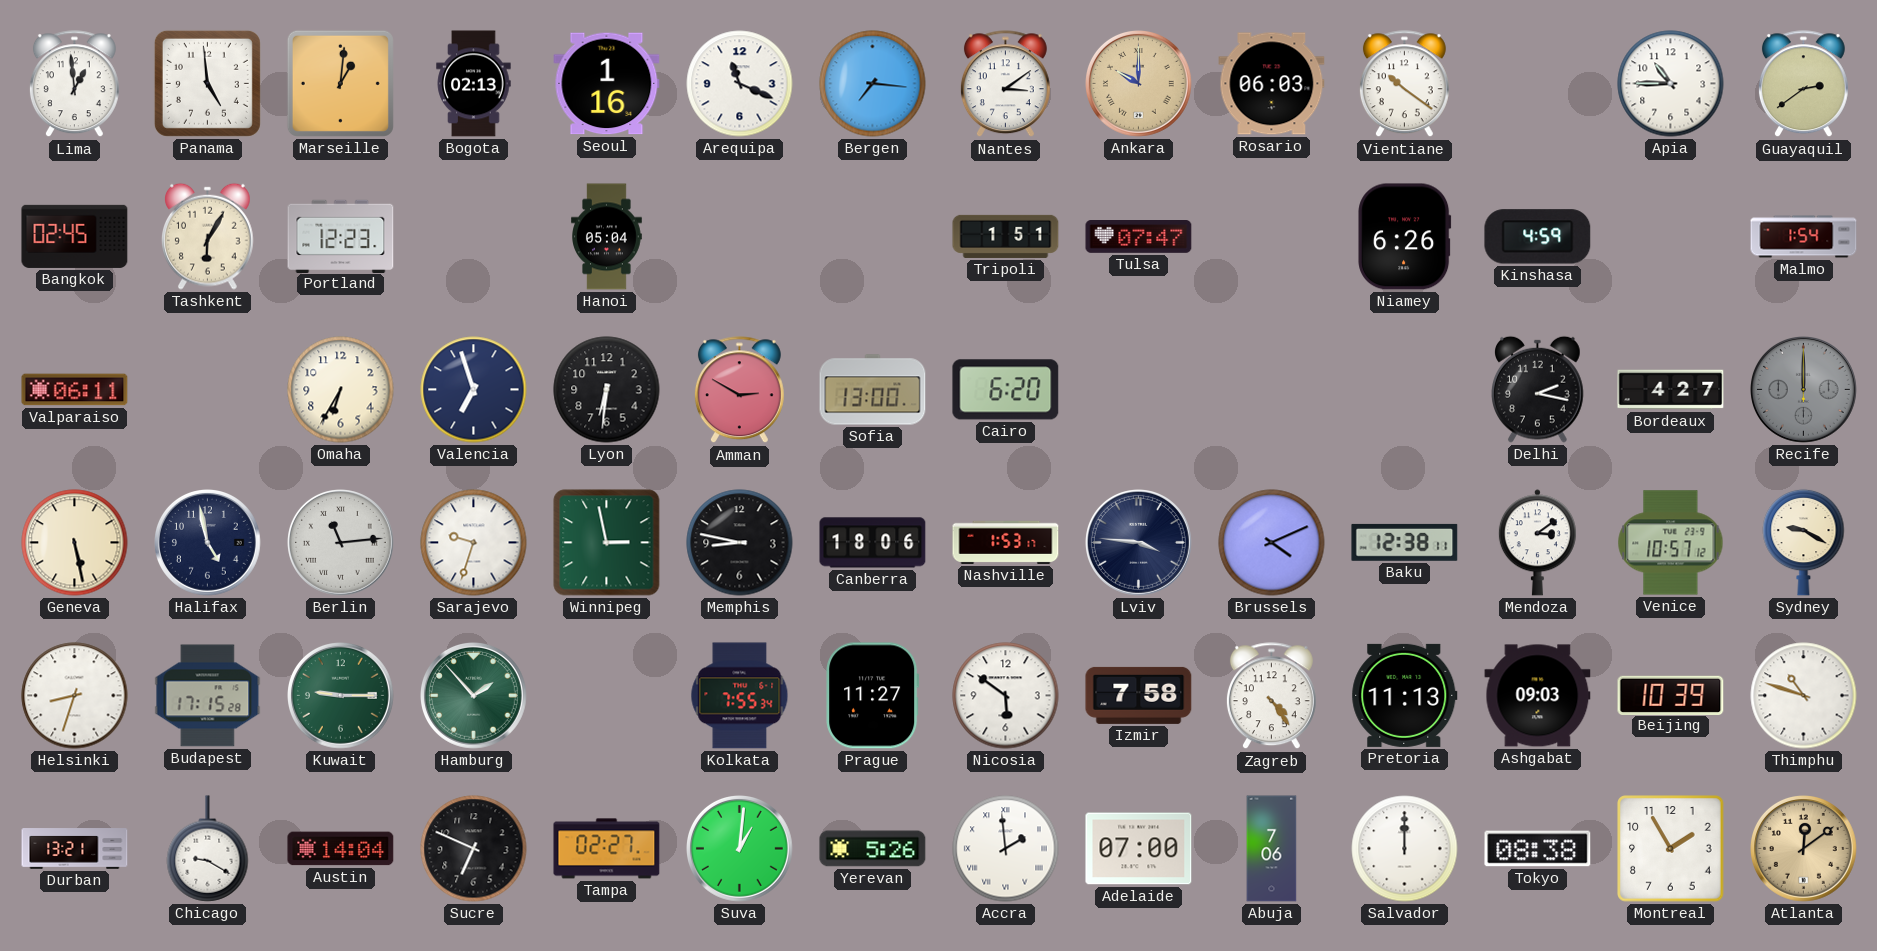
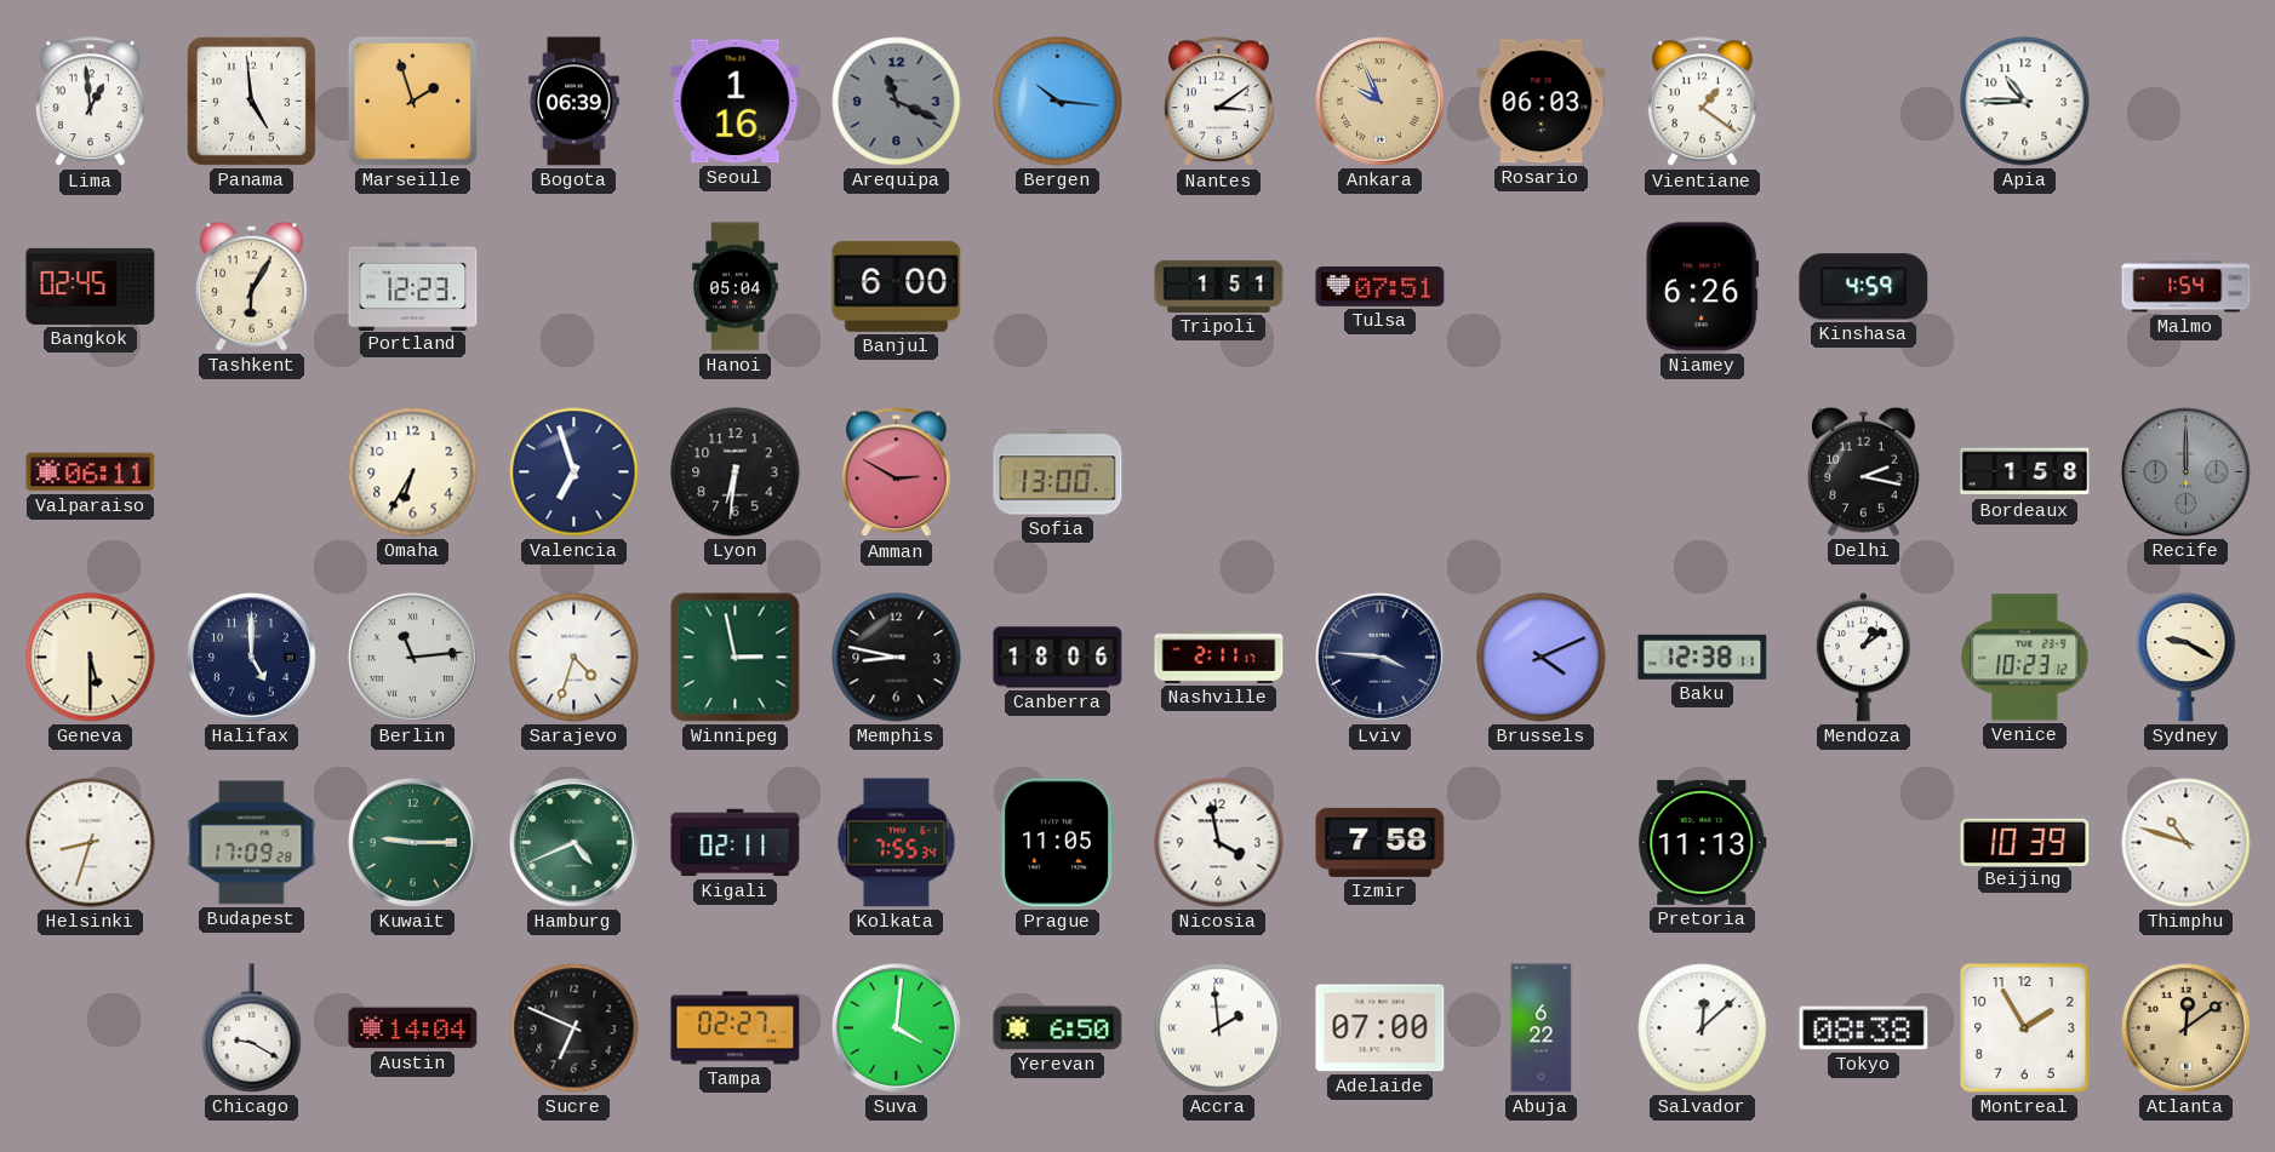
Marseille: 1:01 -> 1:57
Bogota: 02:13 -> 06:39
Arequipa dial: white -> grey
Bergen: 7:16 -> 10:16
Ankara: 10:00 -> 9:56
Vientiane: 10:21 -> 1:21
Guayaquil: 2:39 -> none
Banjul: none -> 6:00
Tulsa: 07:47 -> 07:51
Cairo: 6:20 -> none
Bordeaux: 4:27 -> 1:58
Geneva: 5:28 -> 5:30
Halifax: 4:58 -> 5:00
Sarajevo: 9:33 -> 4:33
Nashville: 1:53 -> 2:11
Mendoza: 3:09 -> 1:09
Venice: 10:57 -> 10:23
Budapest: 17:15 -> 17:09
Hamburg: 1:53 -> 4:41
Kigali: none -> 02:11
Prague: 11:27 -> 11:05
Nicosia: 5:51 -> 3:58
Zagreb: 4:24 -> none
Ashgabat: 09:03 -> none
Durban: 13:21 -> none
Suva: 1:01 -> 4:01
Yerevan: 5:26 -> 6:50
Abuja: 7:06 -> 6:22
Salvador: 12:00 -> 12:08
